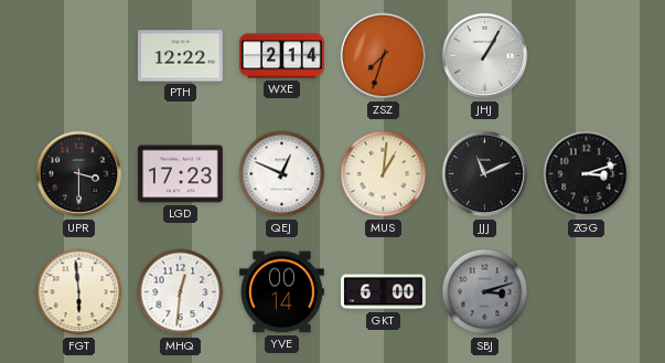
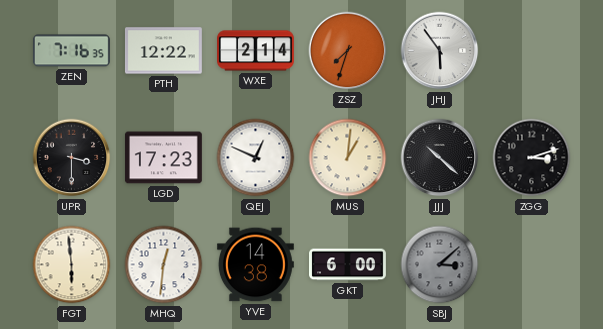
ZEN: none -> 7:16
JHJ: 1:05 -> 5:54
JJJ: 11:11 -> 10:22
YVE: 00:14 -> 14:38
SBJ: 3:12 -> 3:08
